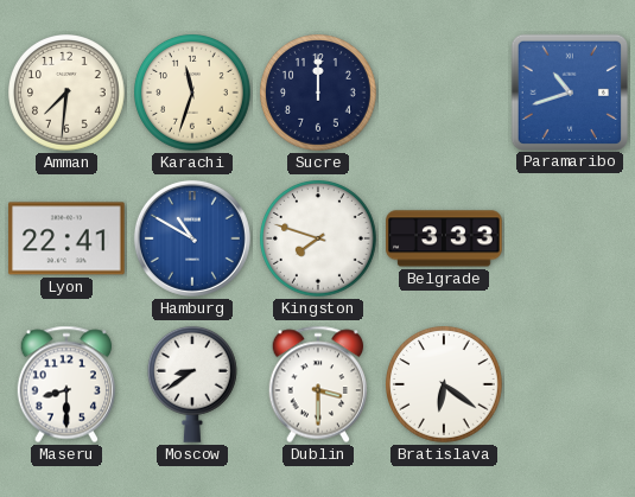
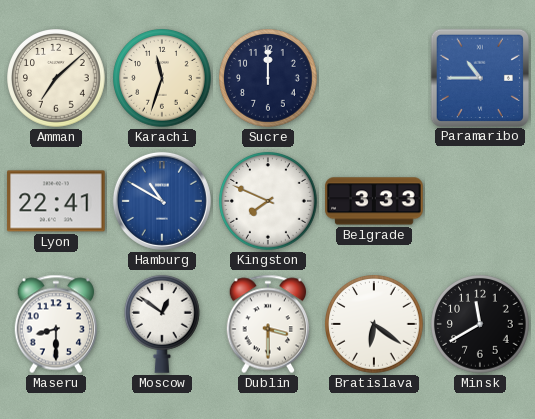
Amman: 7:31 -> 7:08
Paramaribo: 10:42 -> 10:45
Kingston: 7:48 -> 7:49
Moscow: 8:39 -> 12:51
Minsk: none -> 11:40
